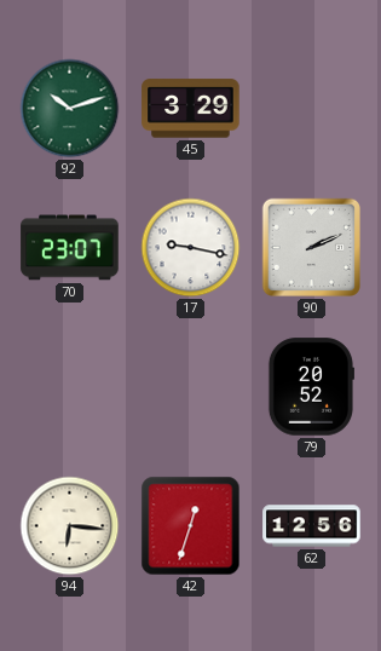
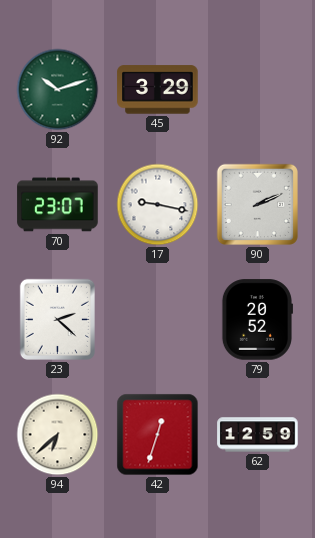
23: none -> 2:22
94: 6:16 -> 6:38
62: 12:56 -> 12:59
